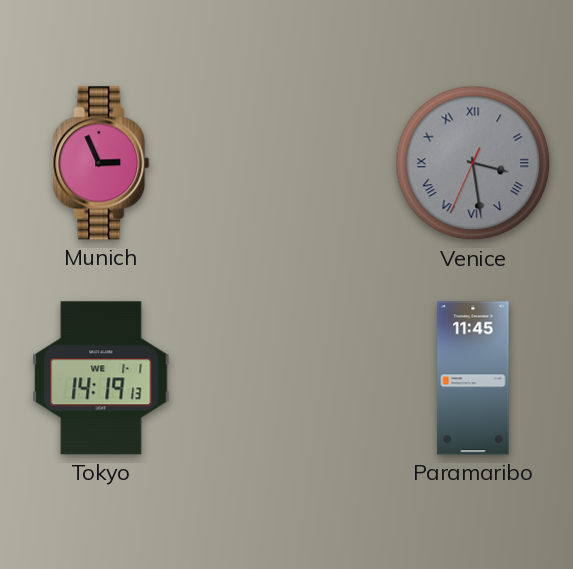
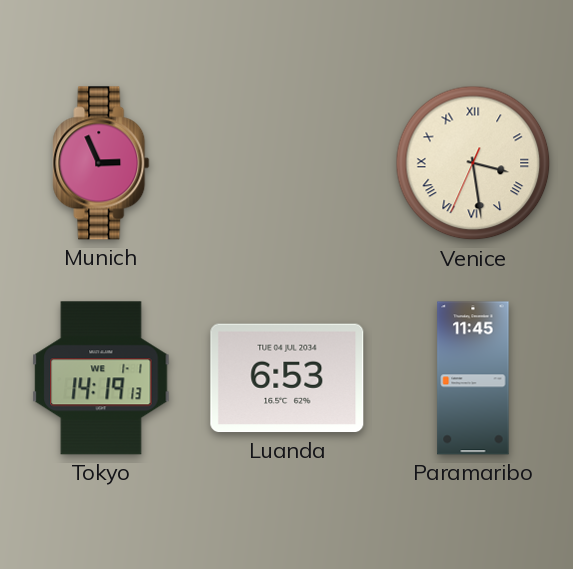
Venice dial: grey -> cream
Luanda: none -> 6:53
